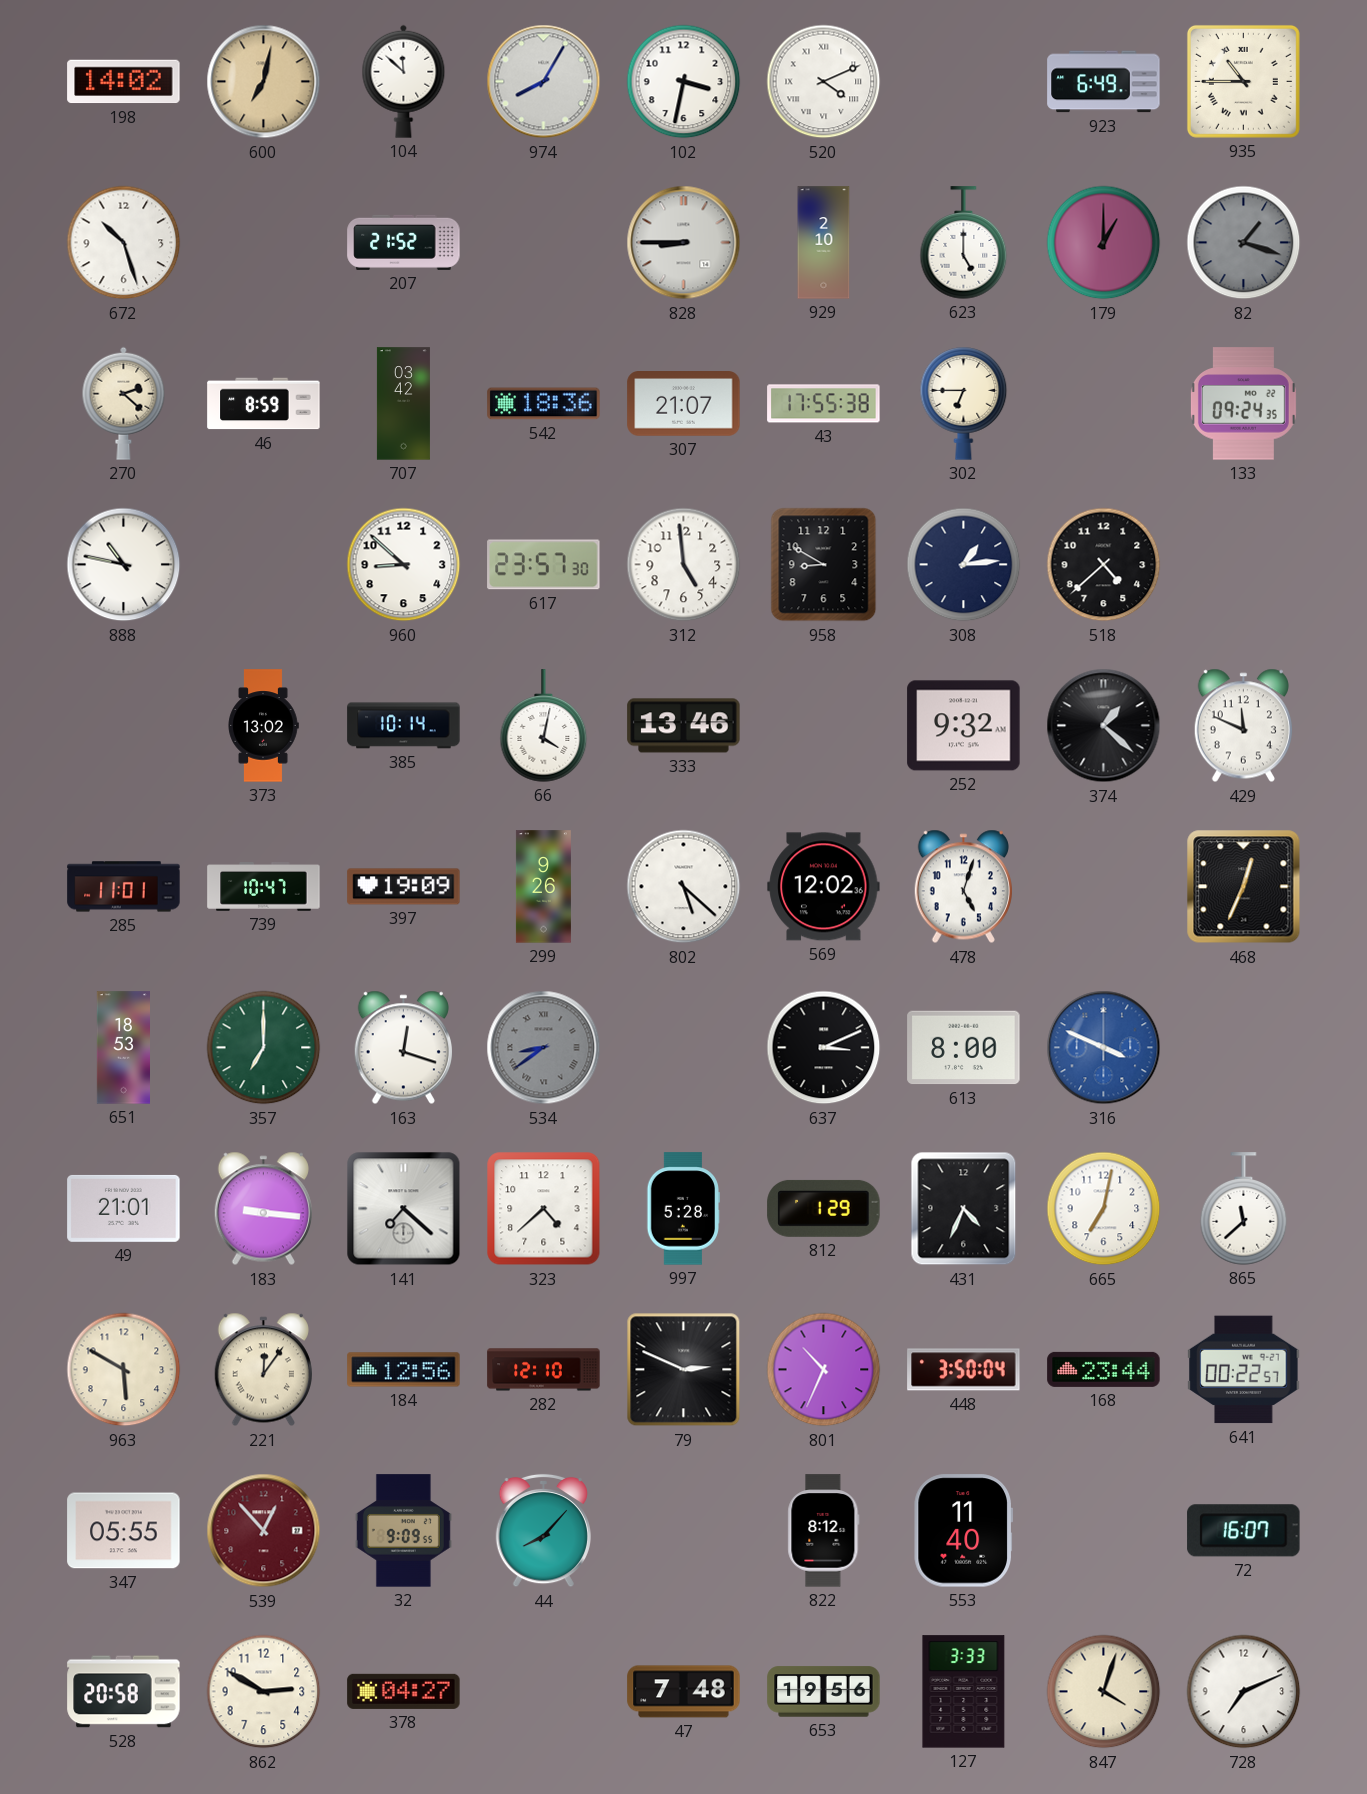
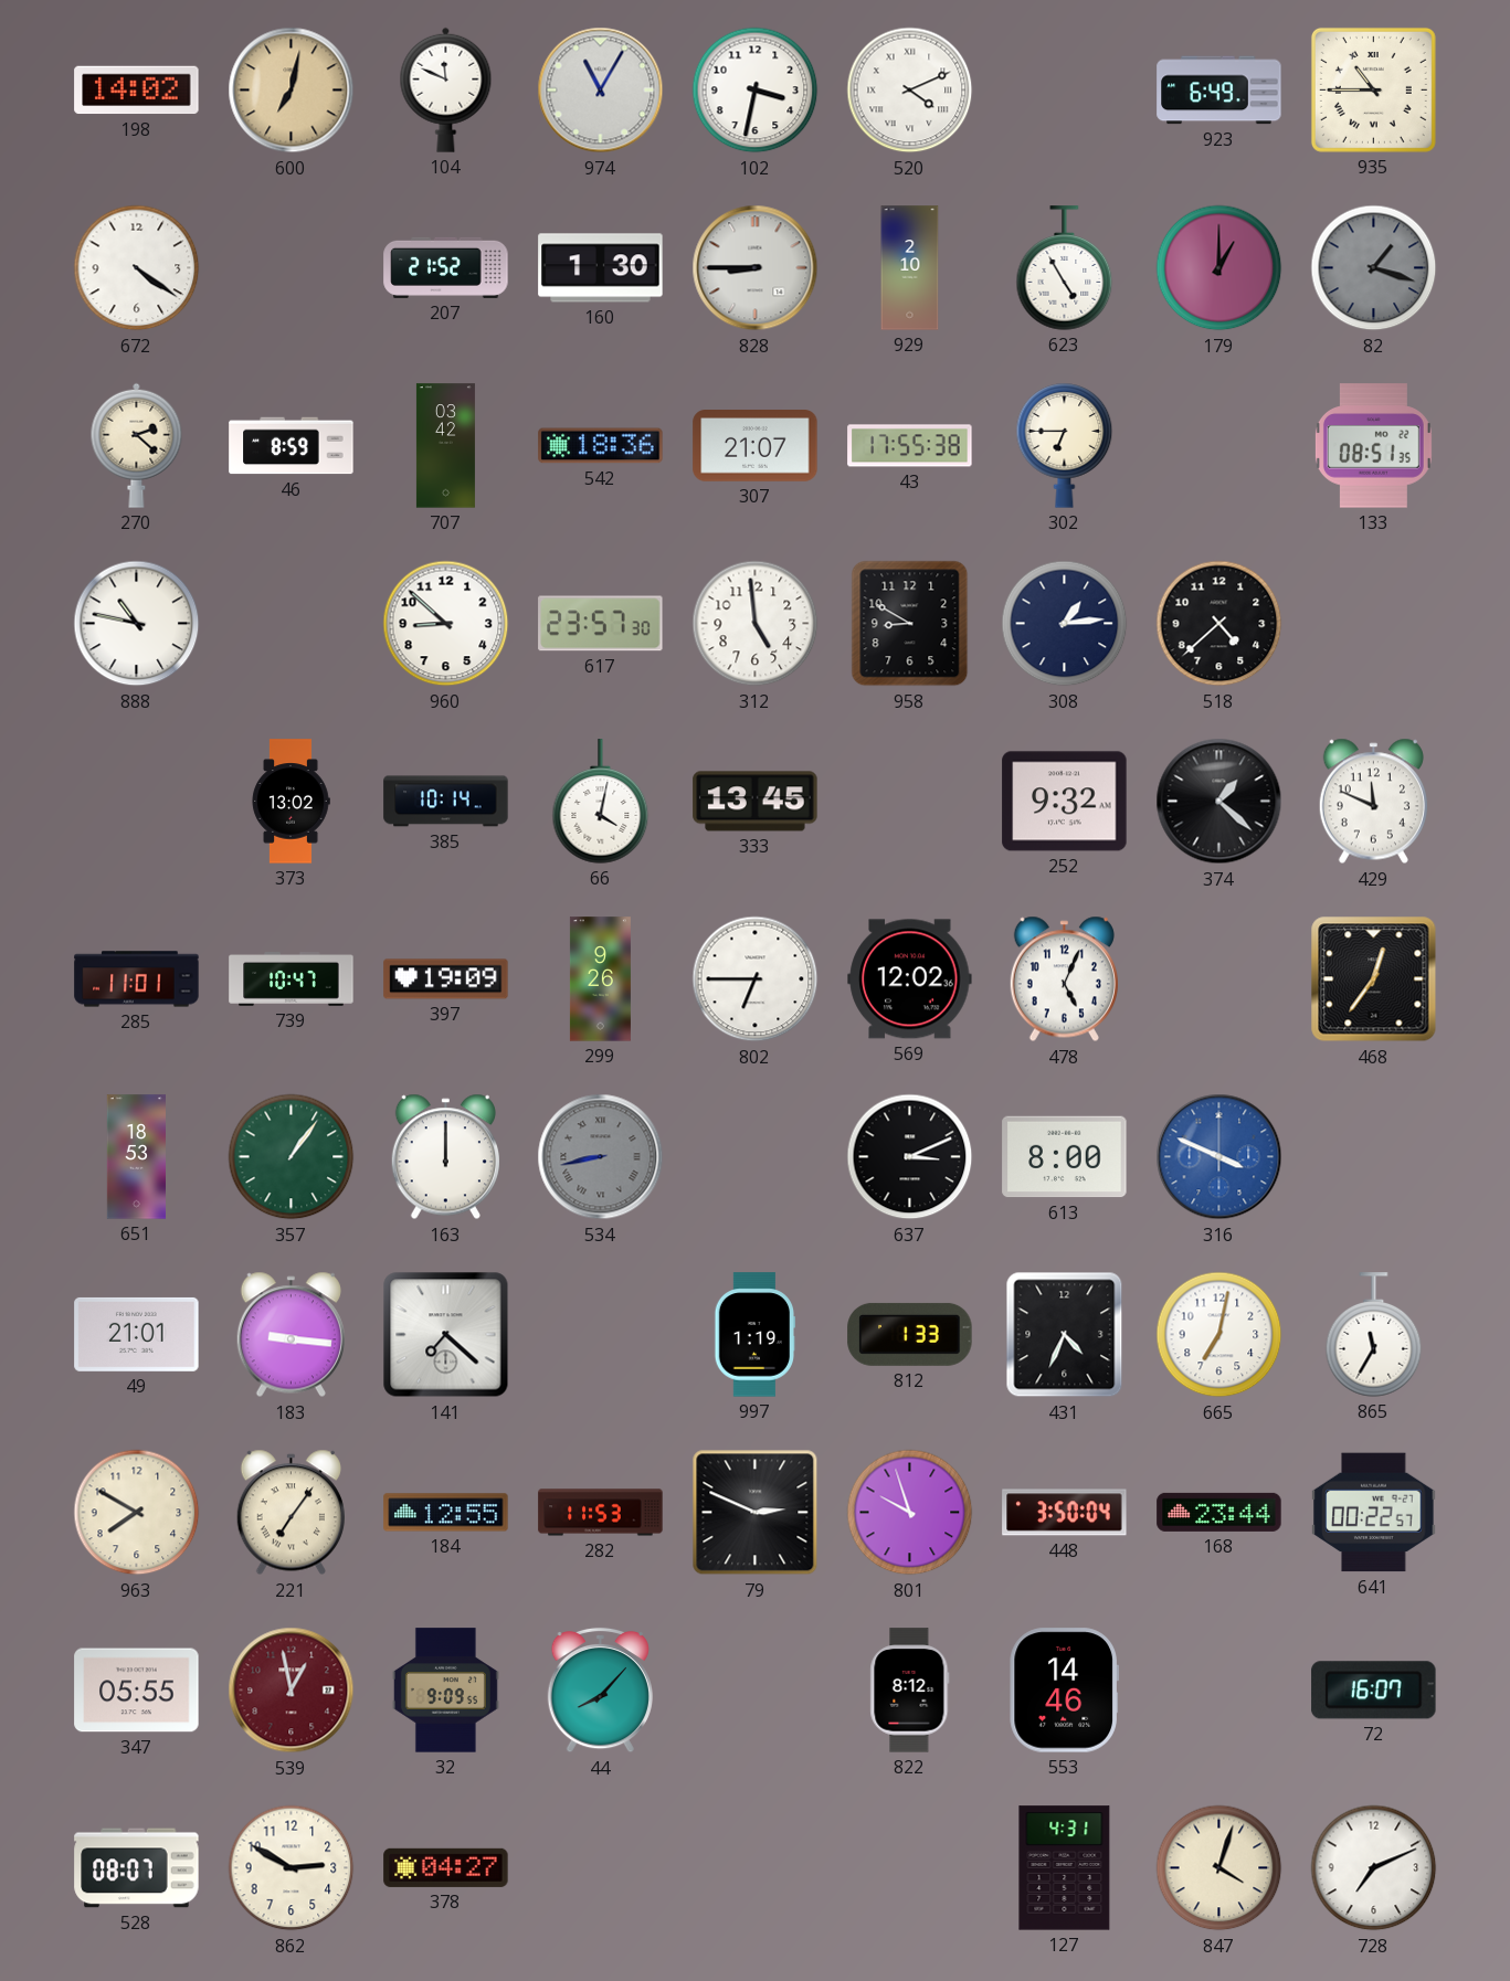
104: 11:52 -> 11:49
974: 8:05 -> 11:05
672: 10:27 -> 4:21
160: none -> 1:30
623: 5:00 -> 4:55
133: 09:24 -> 08:51
333: 13:46 -> 13:45
802: 5:22 -> 6:45
478: 5:03 -> 5:04
468: 12:34 -> 12:36
357: 7:00 -> 1:06
163: 12:18 -> 12:00
534: 8:39 -> 8:43
323: 4:38 -> none
997: 5:28 -> 1:19
812: 1:29 -> 1:33
865: 11:38 -> 11:35
963: 5:50 -> 7:50
221: 12:06 -> 7:06
184: 12:56 -> 12:55
282: 12:10 -> 11:53
801: 10:34 -> 9:57
539: 12:53 -> 12:58
553: 11:40 -> 14:46
528: 20:58 -> 08:07
47: 7:48 -> none
653: 19:56 -> none
127: 3:33 -> 4:31
